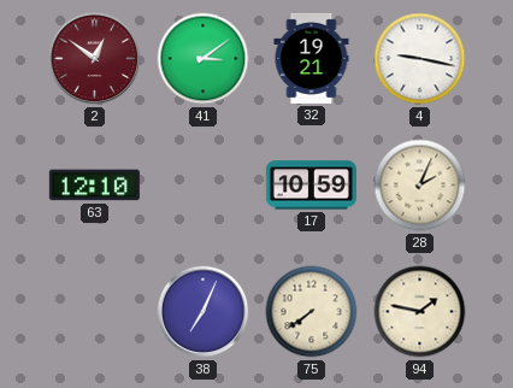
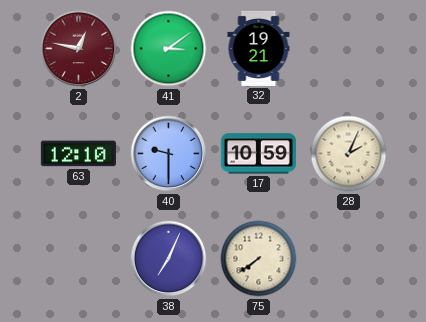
2: 12:51 -> 12:47
4: 9:17 -> none
40: none -> 9:30
94: 1:47 -> none
